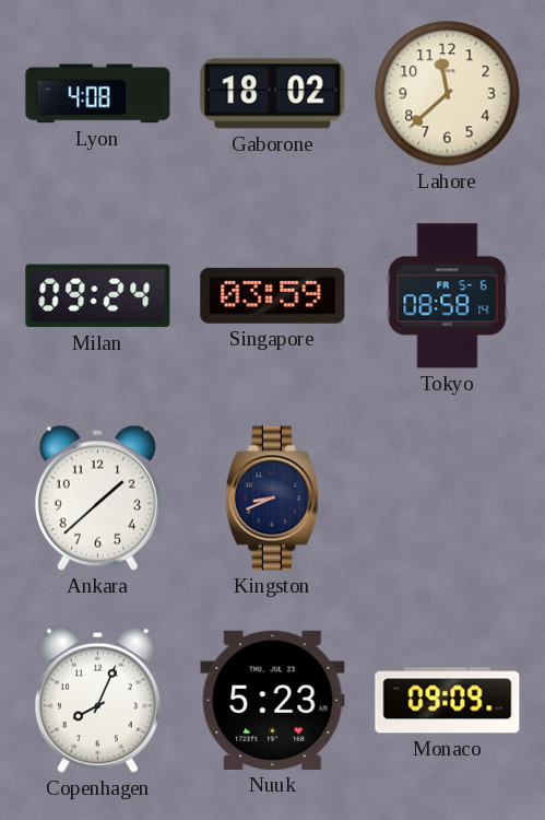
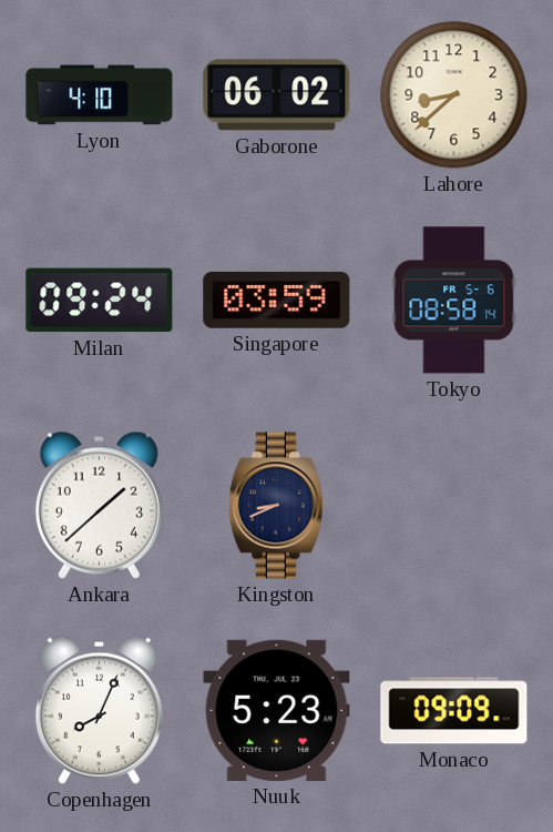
Lyon: 4:08 -> 4:10
Gaborone: 18:02 -> 06:02
Lahore: 11:38 -> 8:38
